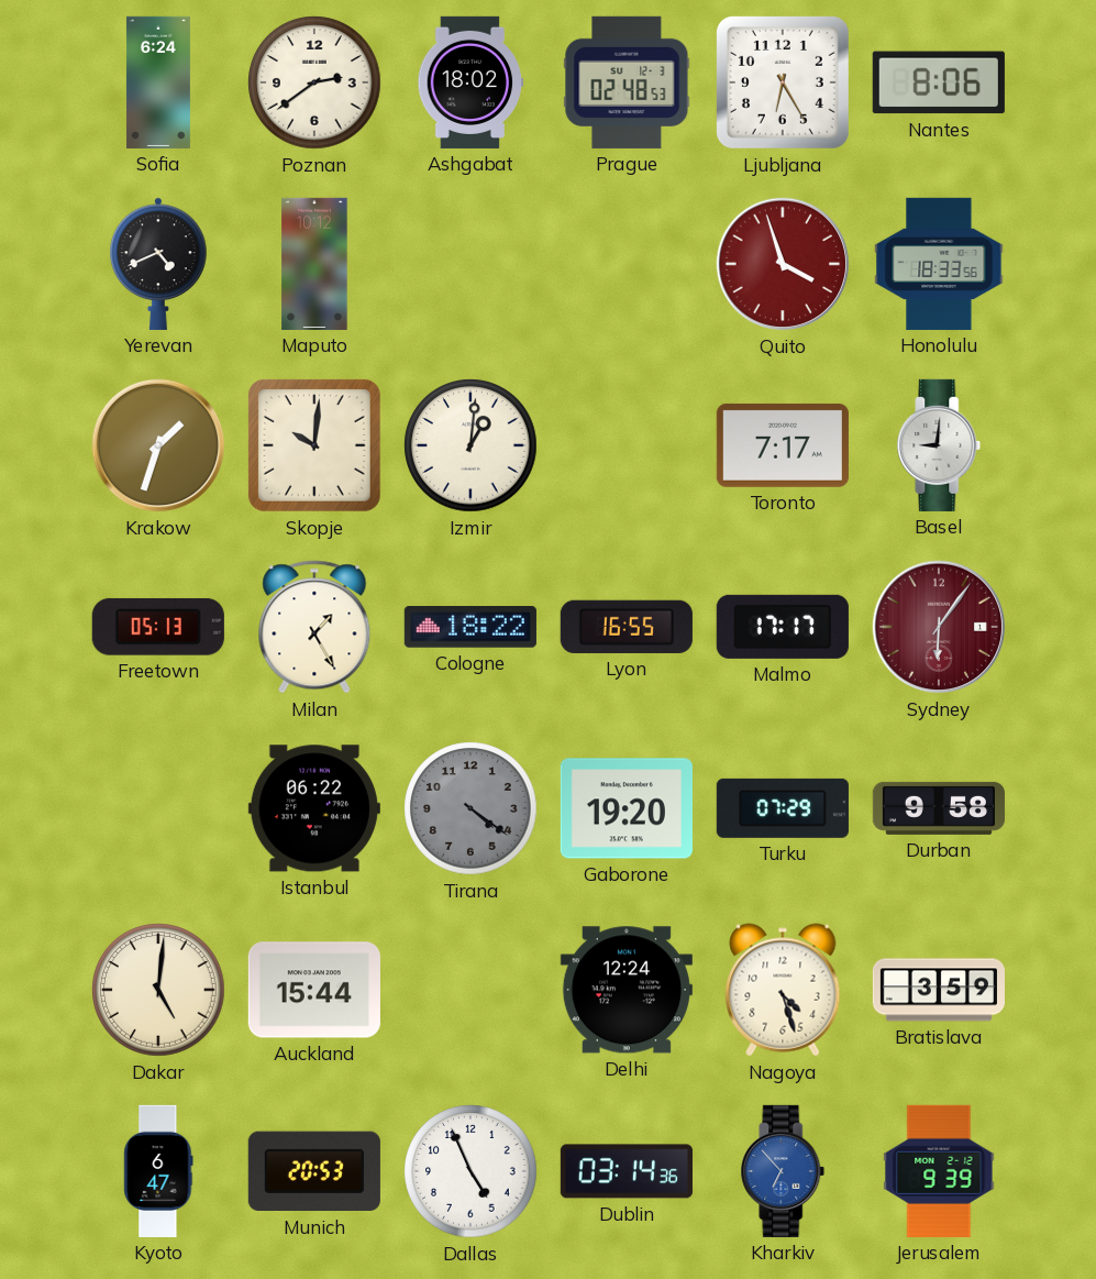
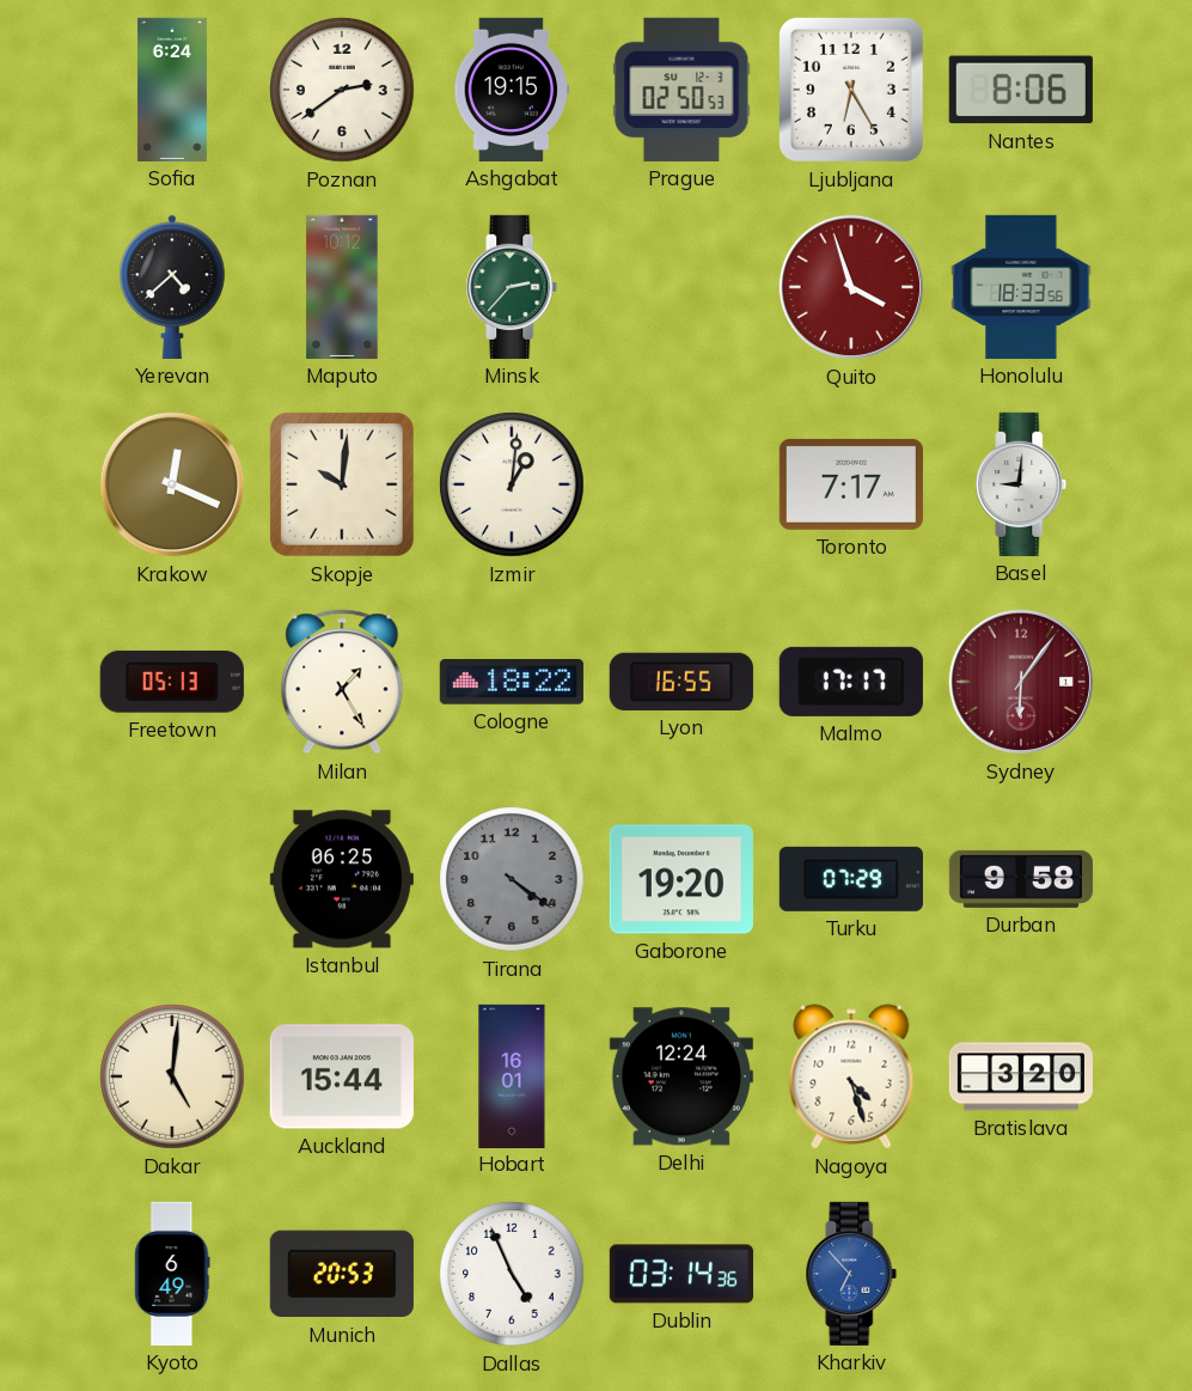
Ashgabat: 18:02 -> 19:15
Prague: 02:48 -> 02:50
Yerevan: 4:41 -> 4:38
Minsk: none -> 2:37
Krakow: 1:33 -> 12:19
Istanbul: 06:22 -> 06:25
Hobart: none -> 16:01
Bratislava: 3:59 -> 3:20
Kyoto: 6:47 -> 6:49
Jerusalem: 9:39 -> none
